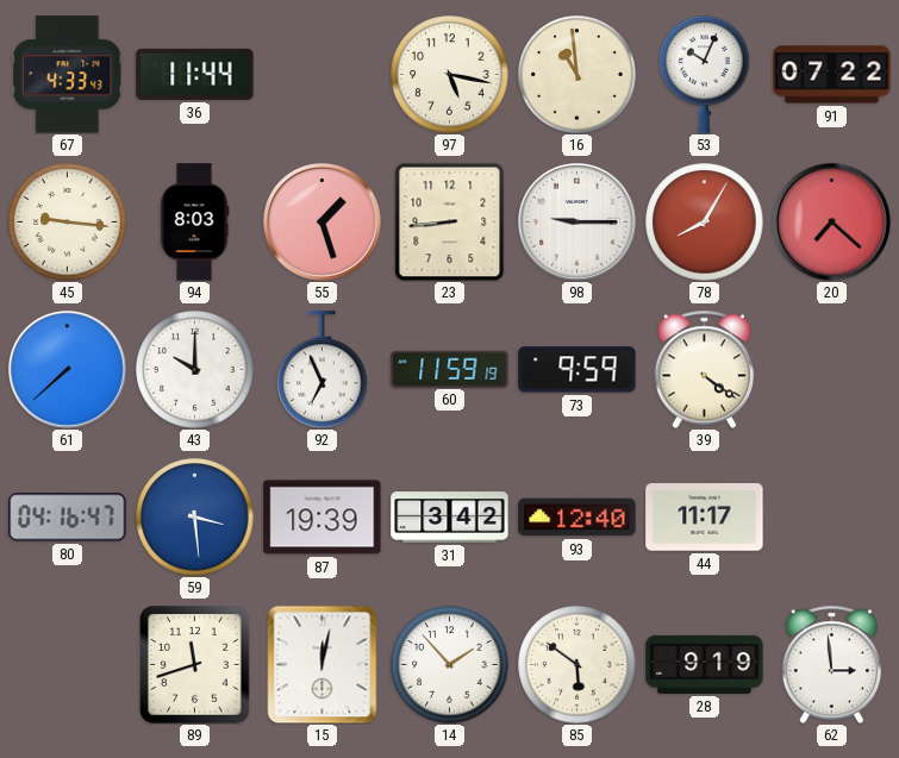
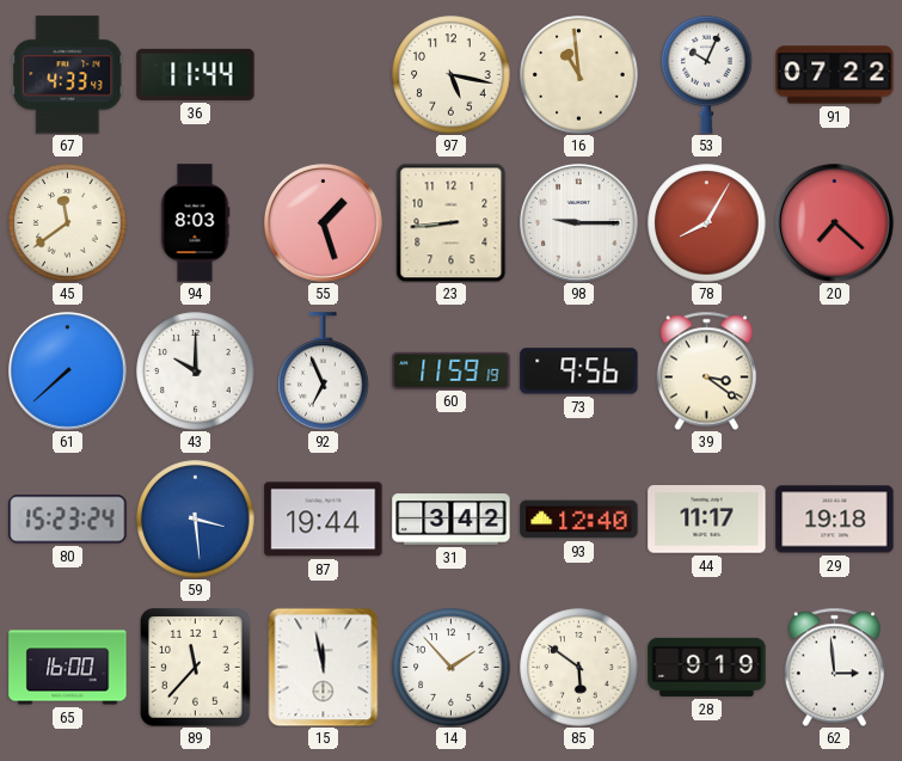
45: 9:16 -> 11:39
73: 9:59 -> 9:56
39: 4:21 -> 3:21
80: 04:16 -> 15:23
87: 19:39 -> 19:44
29: none -> 19:18
65: none -> 16:00
89: 11:42 -> 11:37
15: 12:02 -> 11:58
